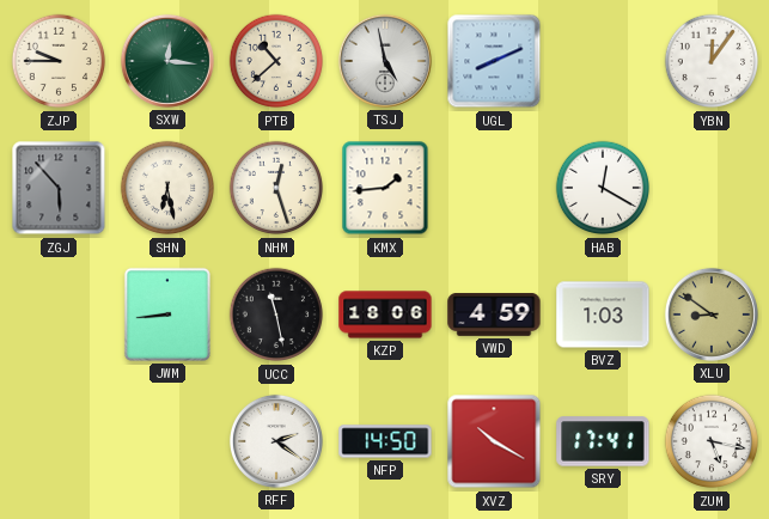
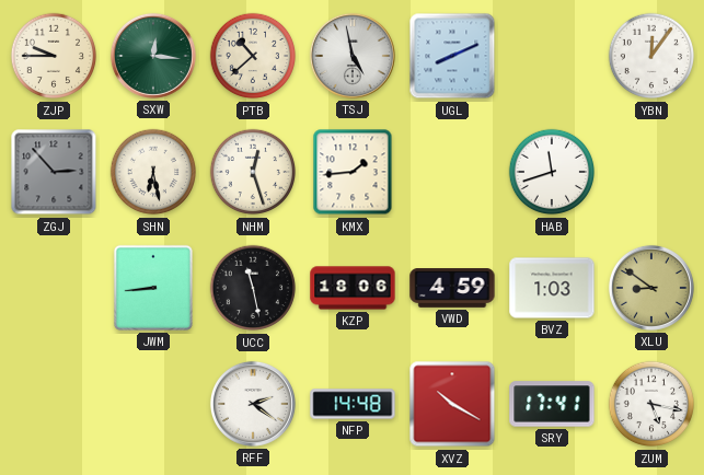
ZGJ: 5:53 -> 2:53
HAB: 12:20 -> 11:42
NFP: 14:50 -> 14:48
